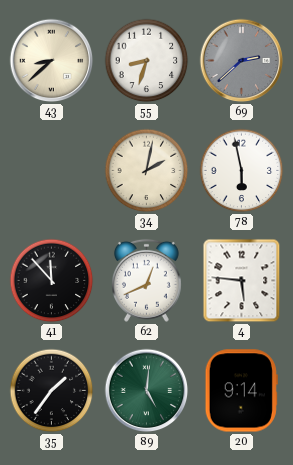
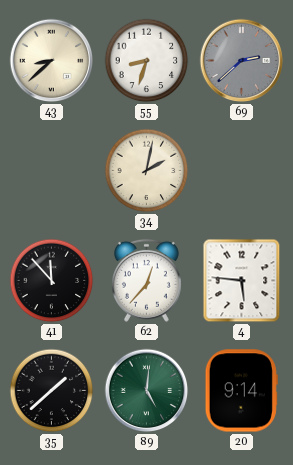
78: 5:58 -> none
62: 12:41 -> 12:37
35: 1:36 -> 1:38
